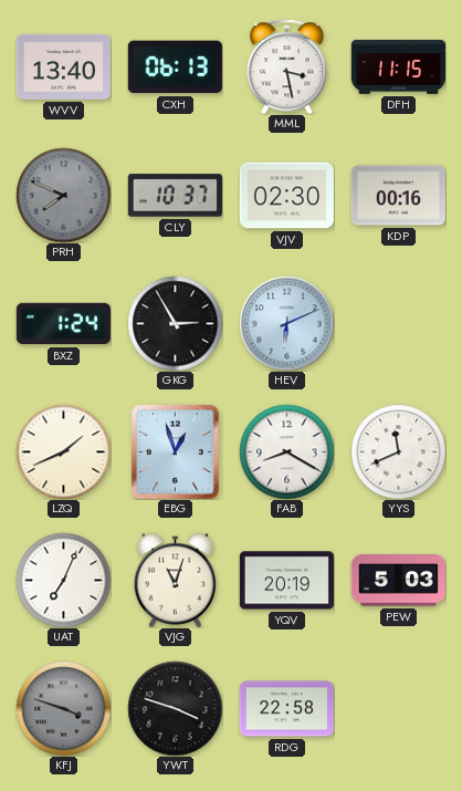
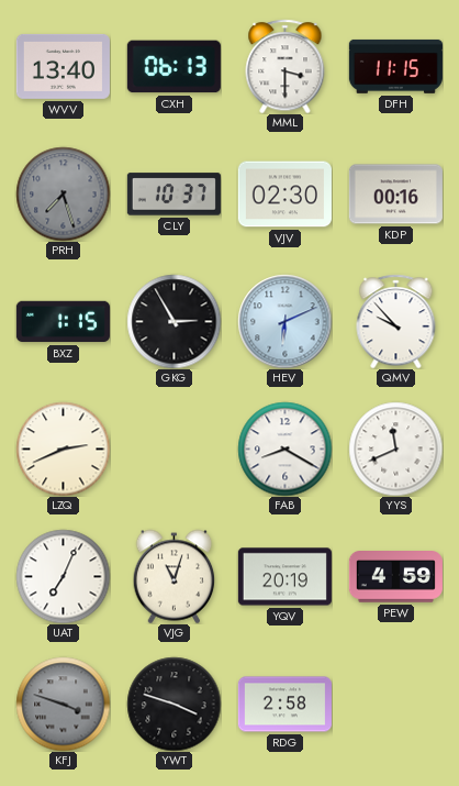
MML: 3:28 -> 3:30
PRH: 7:49 -> 7:27
BXZ: 1:24 -> 1:15
QMV: none -> 9:53
LZQ: 1:41 -> 2:41
EBG: 12:57 -> none
PEW: 5:03 -> 4:59
RDG: 22:58 -> 2:58
